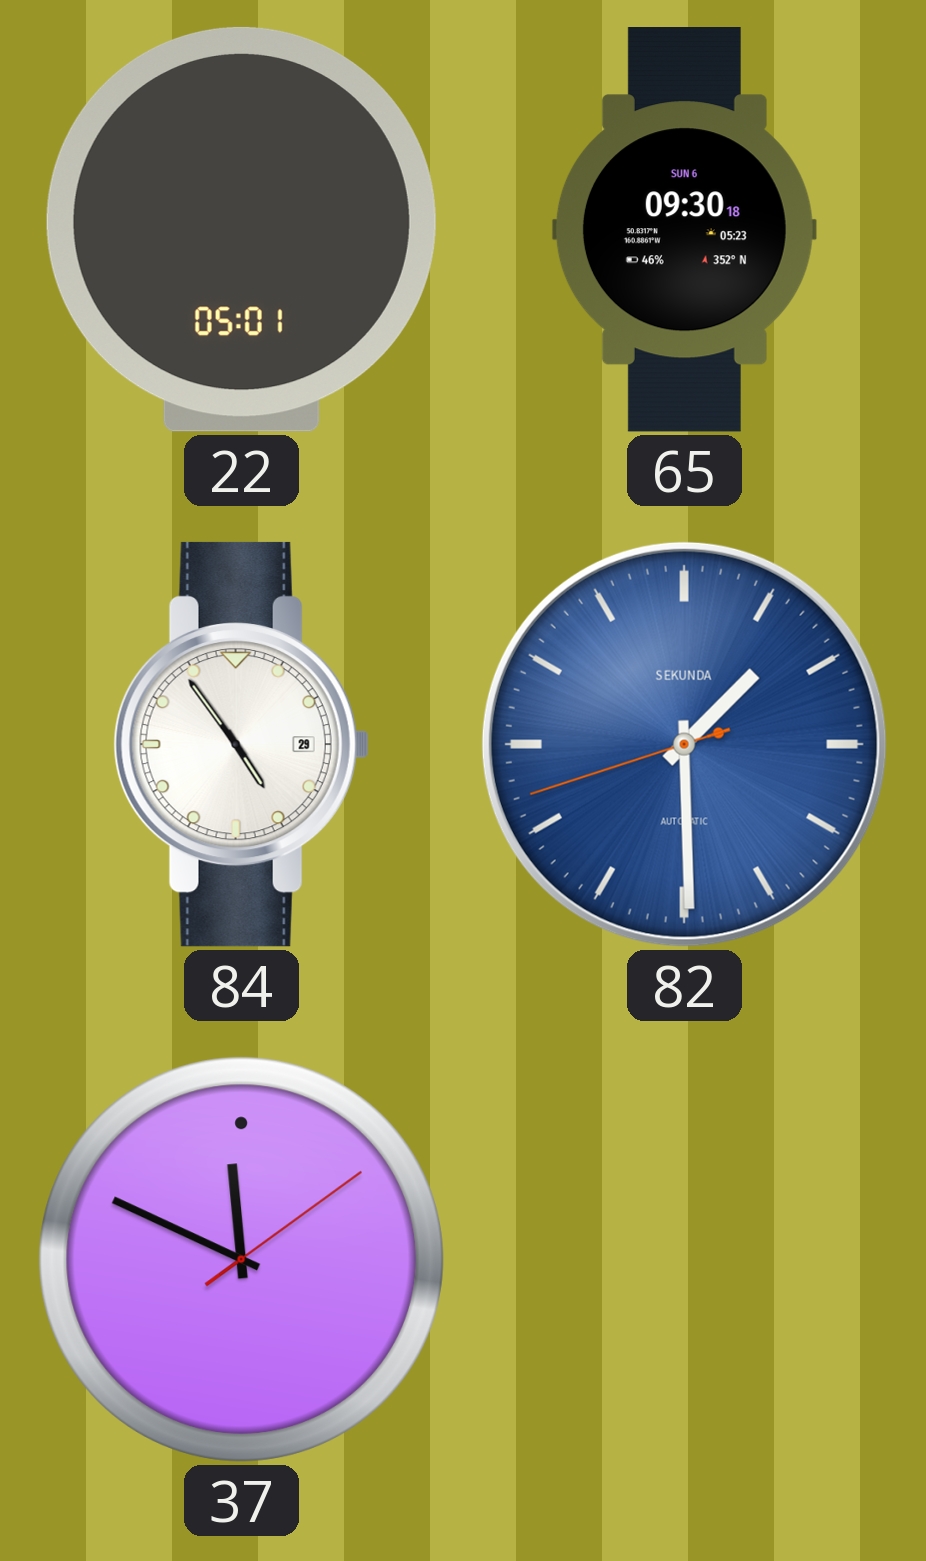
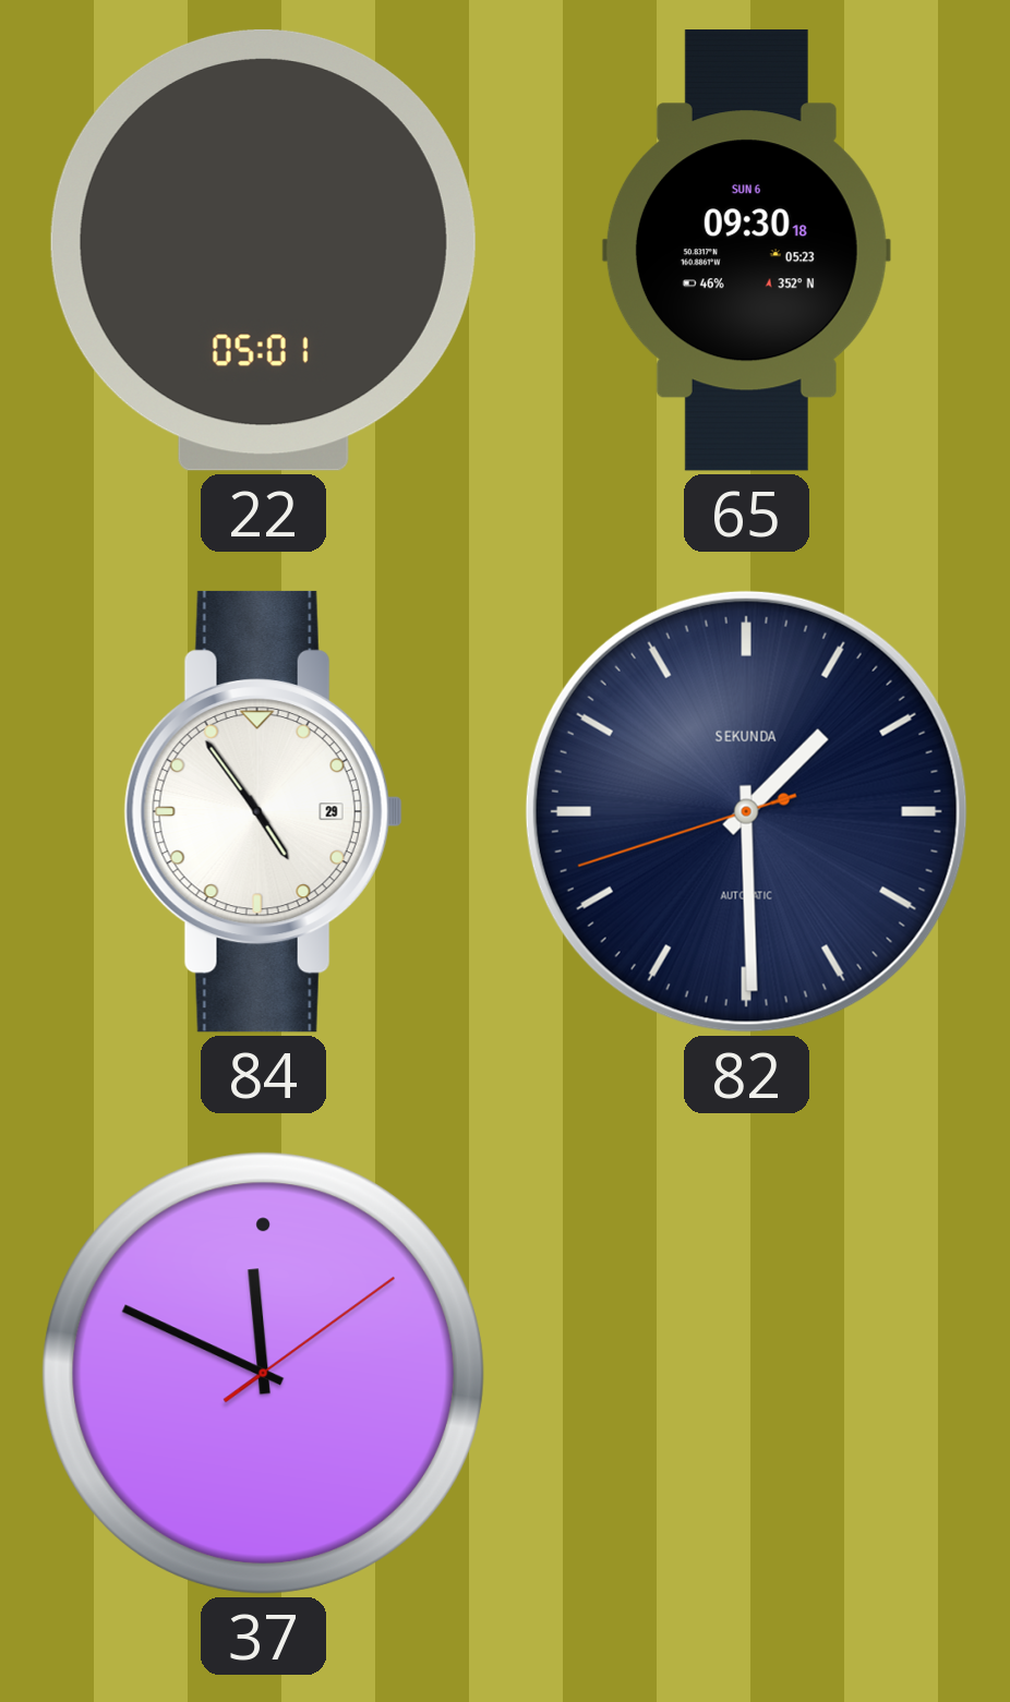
82 dial: blue -> navy
